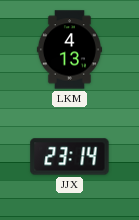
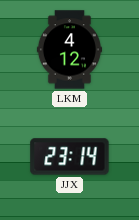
LKM: 4:13 -> 4:12
